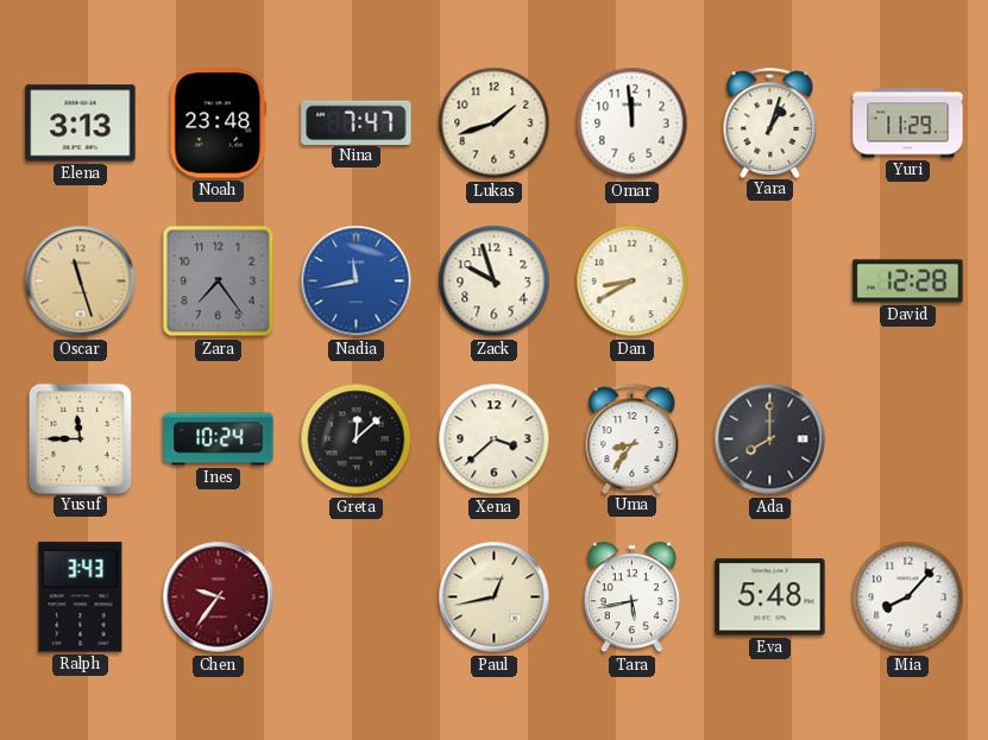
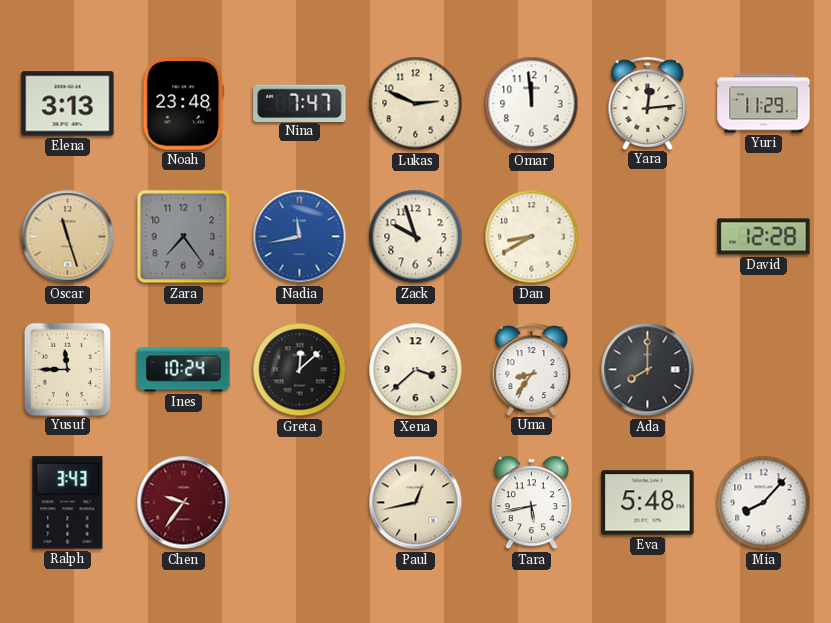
Lukas: 1:42 -> 2:49
Yara: 1:03 -> 12:14
